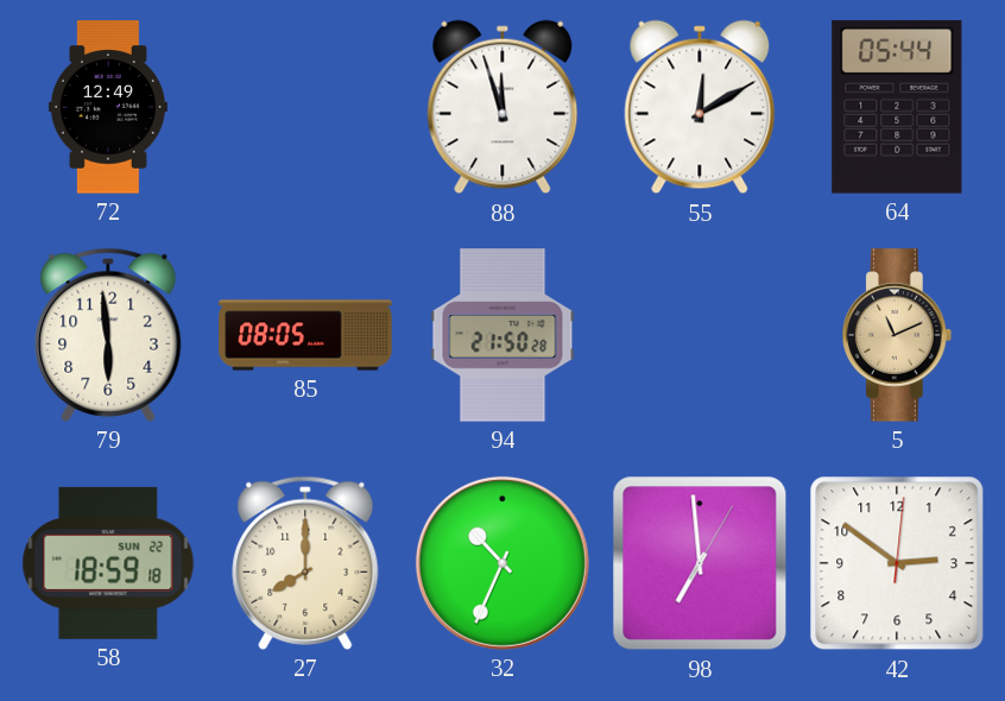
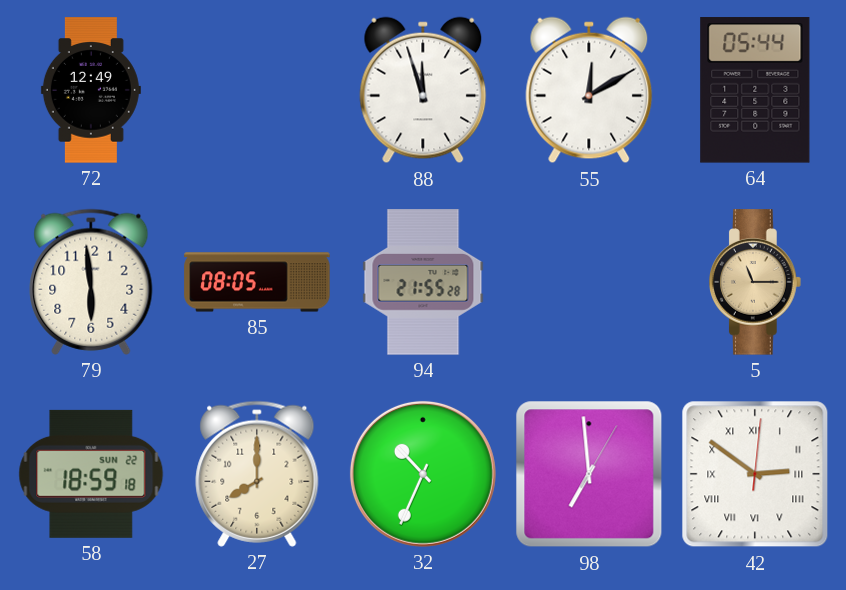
94: 21:50 -> 21:55
5: 11:11 -> 11:15
42 numerals: Arabic -> Roman
